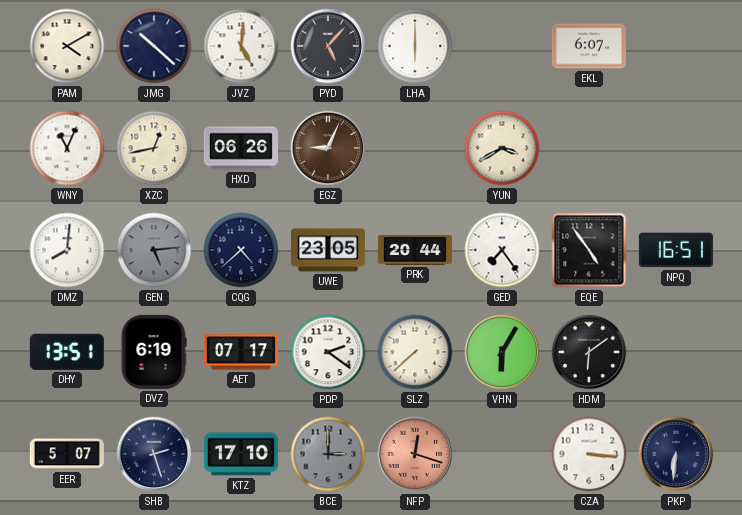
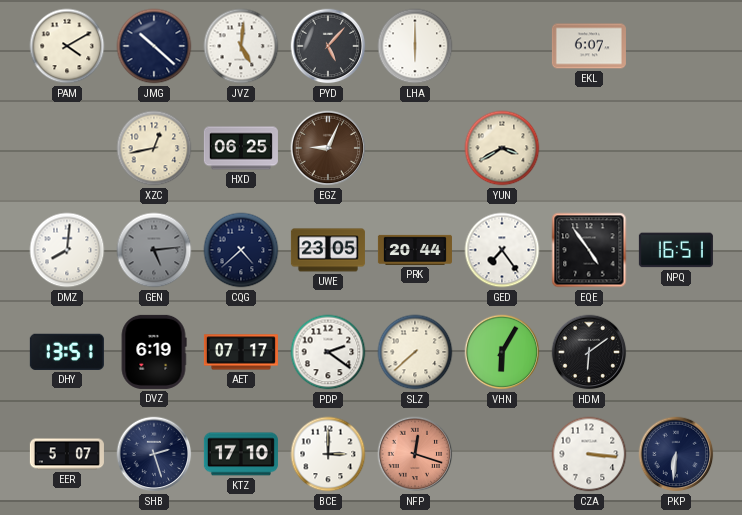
WNY: 11:04 -> none
HXD: 06:26 -> 06:25
BCE dial: grey -> white
